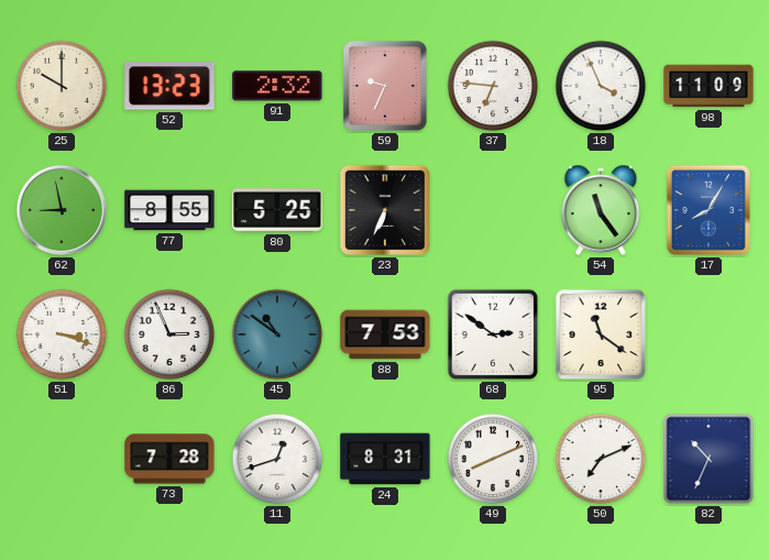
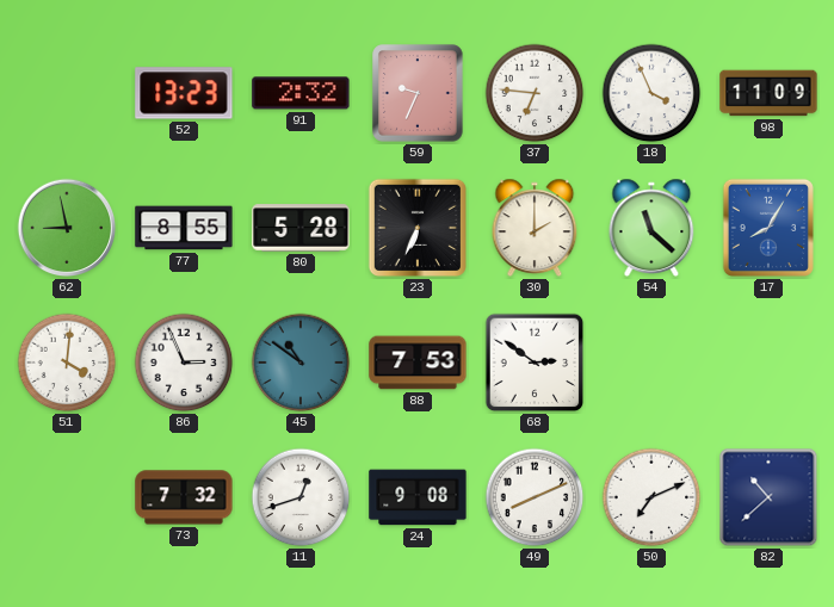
25: 10:00 -> none
80: 5:25 -> 5:28
30: none -> 2:00
54: 11:24 -> 11:22
51: 3:18 -> 4:01
95: 11:21 -> none
73: 7:28 -> 7:32
24: 8:31 -> 9:08
82: 10:34 -> 10:38
